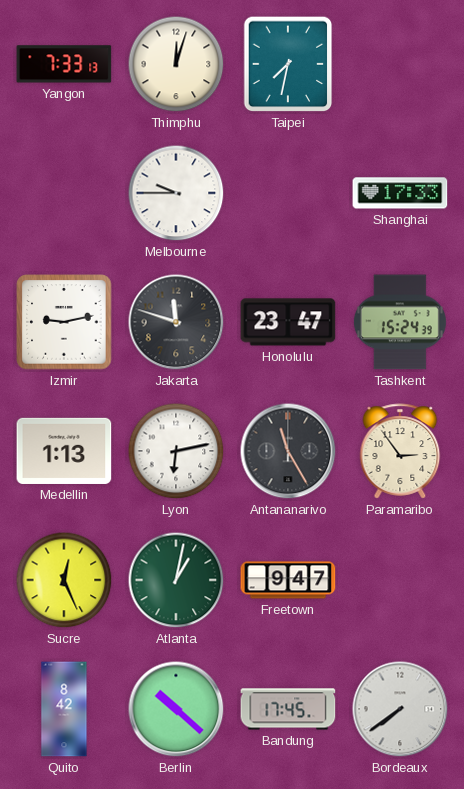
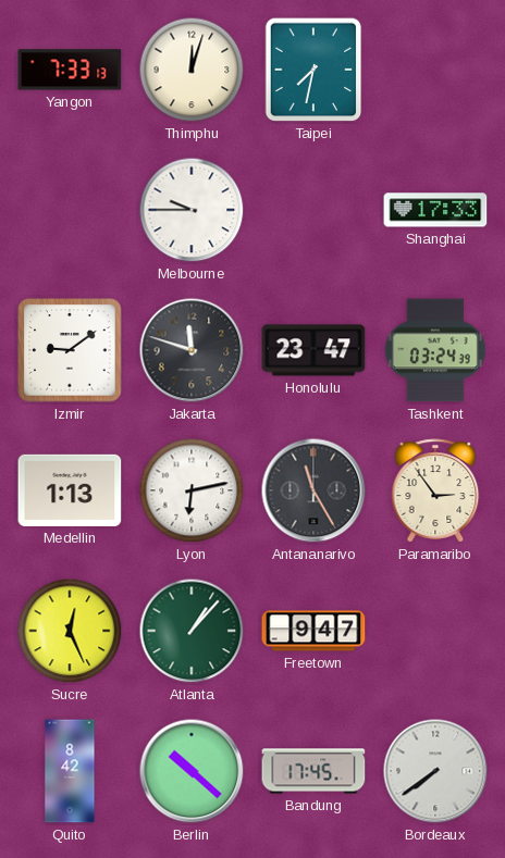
Izmir: 9:13 -> 9:09
Tashkent: 15:24 -> 03:24
Atlanta: 1:02 -> 1:07
